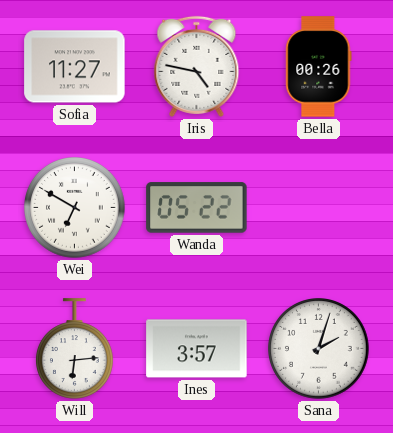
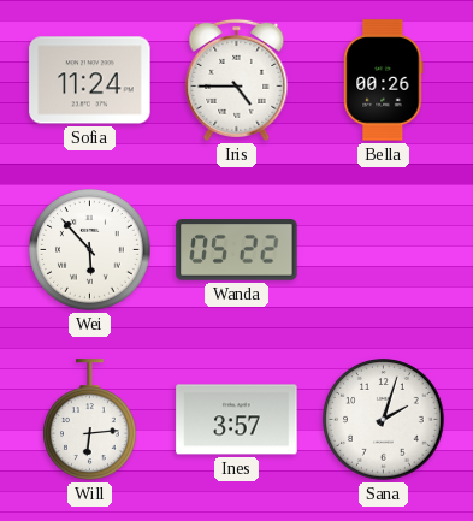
Sofia: 11:27 -> 11:24
Iris: 4:47 -> 4:45
Wei: 6:50 -> 5:53
